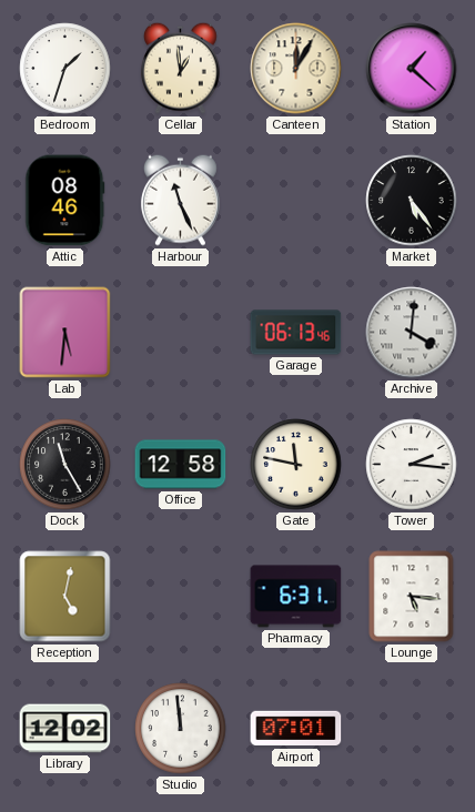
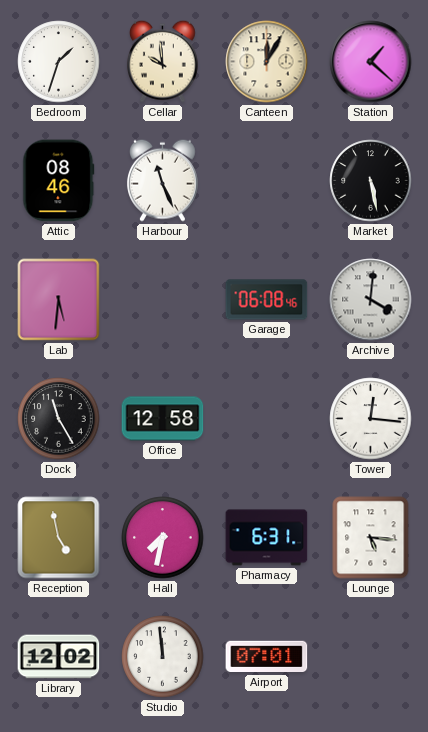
Cellar: 12:59 -> 9:59
Market: 5:24 -> 5:28
Garage: 06:13 -> 06:08
Gate: 11:47 -> none
Tower: 2:16 -> 12:16
Reception: 5:02 -> 4:58
Hall: none -> 7:32
